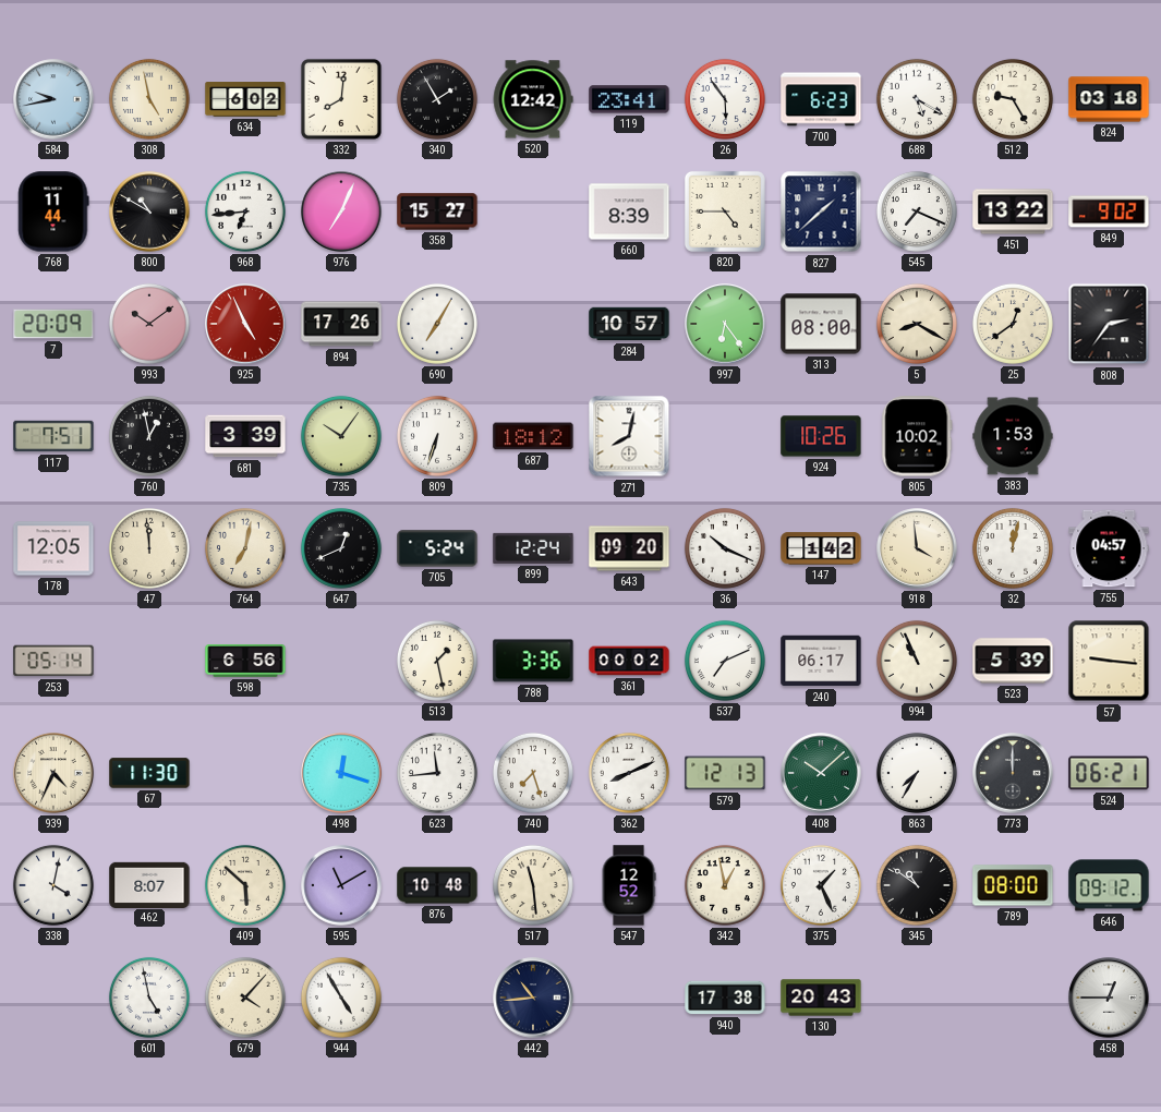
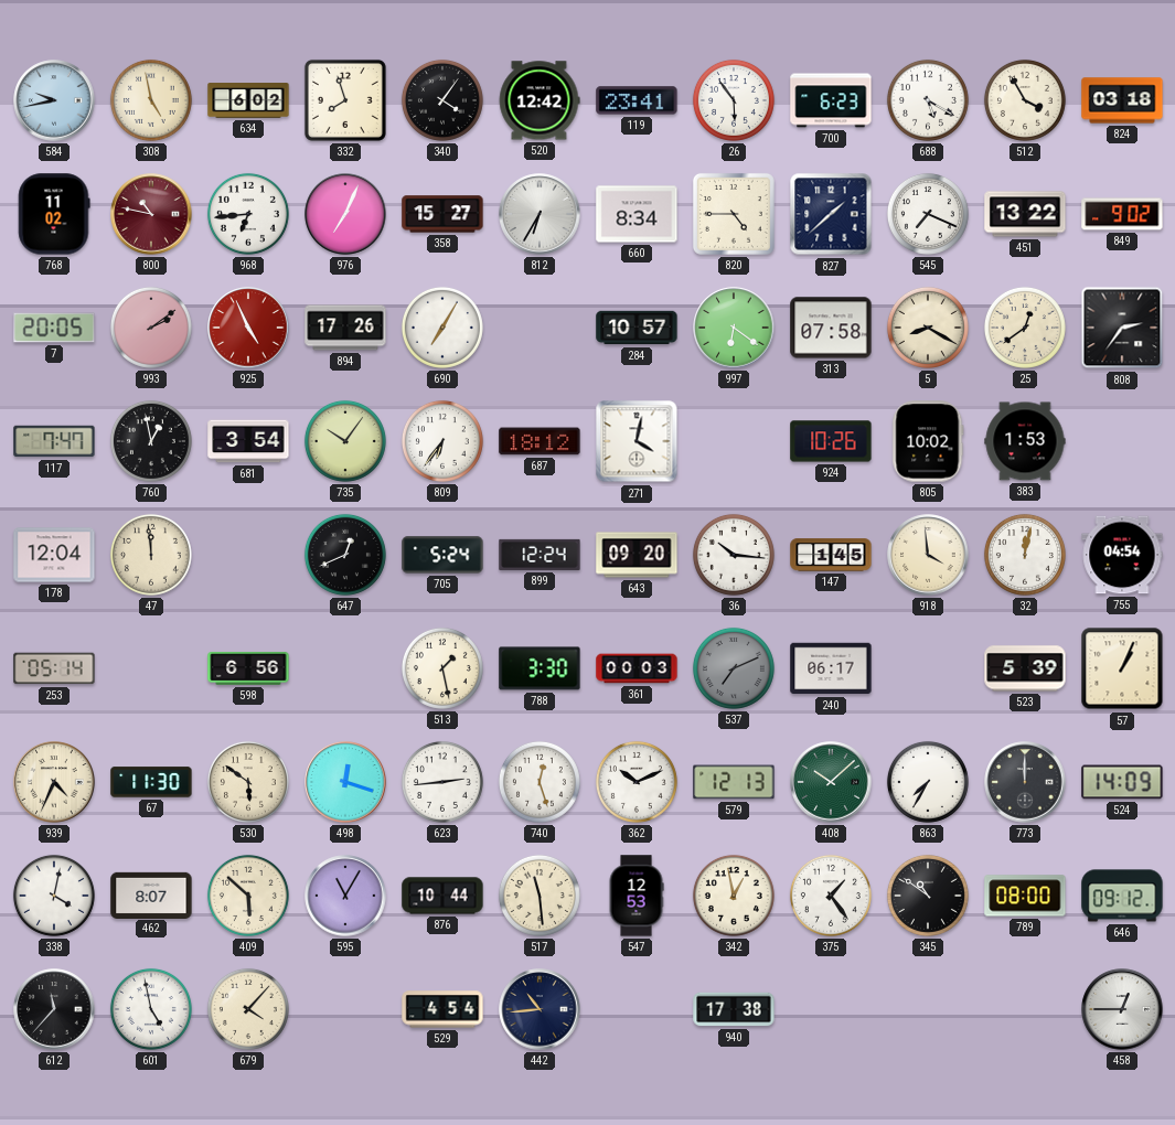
332: 8:01 -> 7:57
340: 1:55 -> 4:06
512: 9:25 -> 3:55
768: 11:44 -> 11:02
800: 10:50 -> 10:47
800 dial: black -> burgundy
812: none -> 6:35
660: 8:39 -> 8:34
7: 20:09 -> 20:05
993: 10:09 -> 2:09
997: 6:24 -> 6:21
313: 08:00 -> 07:58
117: 7:51 -> 7:47
681: 3:39 -> 3:54
809: 6:33 -> 6:36
271: 8:02 -> 4:02
178: 12:05 -> 12:04
764: 7:02 -> none
36: 10:19 -> 10:16
147: 1:42 -> 1:45
755: 04:57 -> 04:54
788: 3:36 -> 3:30
361: 00:02 -> 00:03
537 dial: white -> grey
994: 10:56 -> none
57: 9:16 -> 1:04
530: none -> 5:51
623: 11:44 -> 2:44
740: 7:27 -> 12:27
362: 8:11 -> 10:11
524: 06:21 -> 14:09
595: 11:10 -> 11:05
876: 10:48 -> 10:44
547: 12:52 -> 12:53
375: 1:26 -> 1:24
612: none -> 11:37
944: 4:55 -> none
529: none -> 4:54
130: 20:43 -> none
